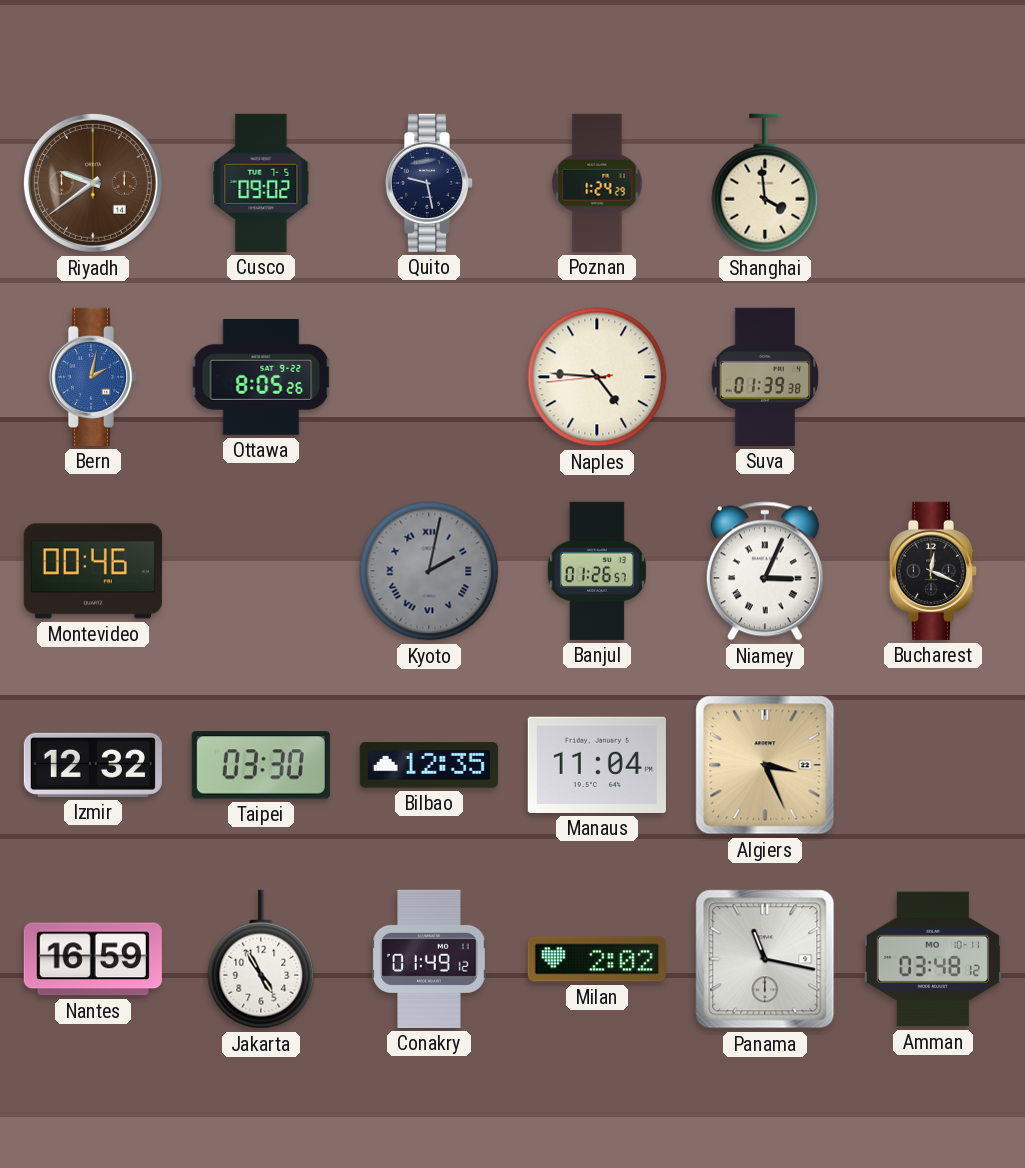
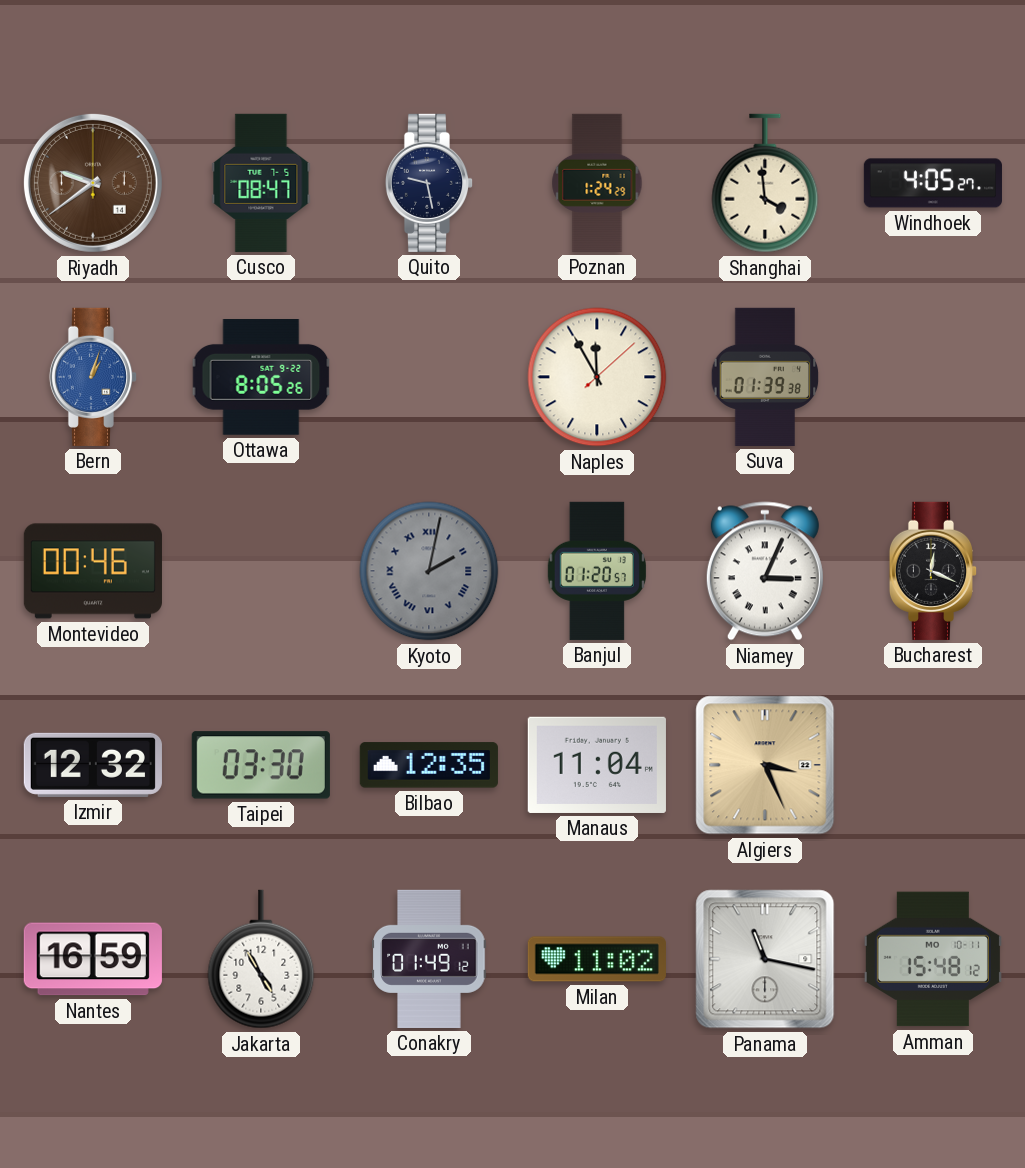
Cusco: 09:02 -> 08:47
Windhoek: none -> 4:05
Bern: 2:02 -> 1:03
Naples: 4:45 -> 11:55
Banjul: 01:26 -> 01:20
Milan: 2:02 -> 11:02
Amman: 03:48 -> 15:48
